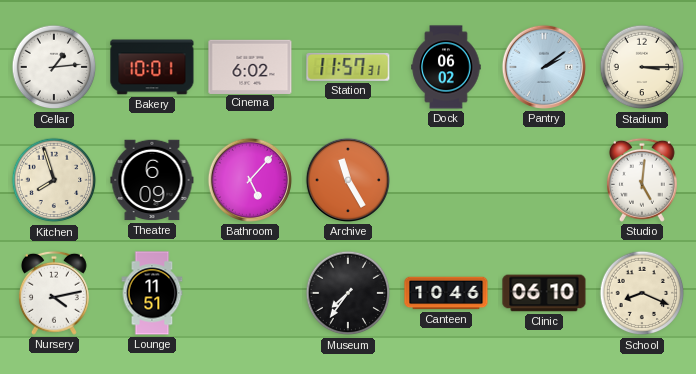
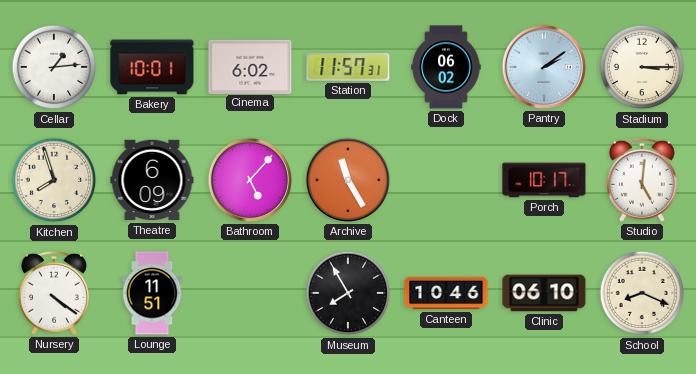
Porch: none -> 10:17
Nursery: 4:13 -> 4:21
Museum: 7:36 -> 7:55
